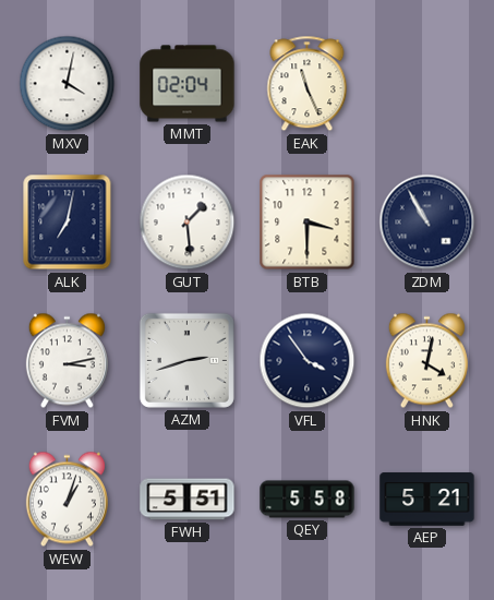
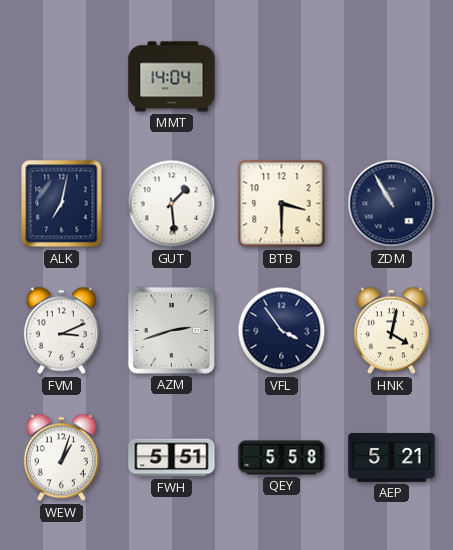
MXV: 4:02 -> none
MMT: 02:04 -> 14:04
EAK: 11:26 -> none
FVM: 3:13 -> 3:11
